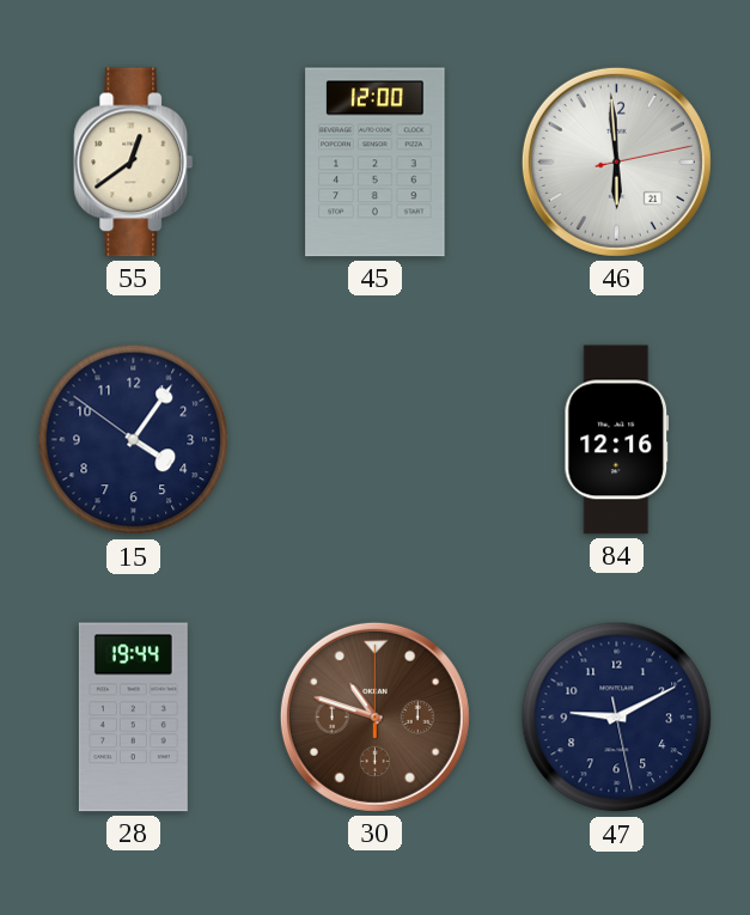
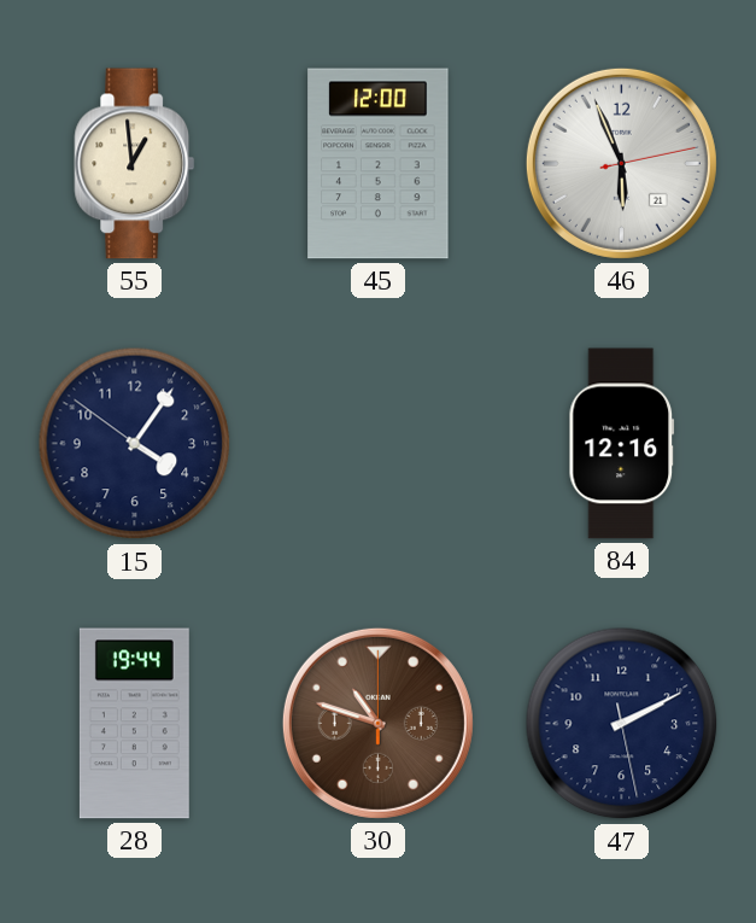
55: 12:39 -> 12:59
46: 5:59 -> 5:56
47: 9:10 -> 2:10
